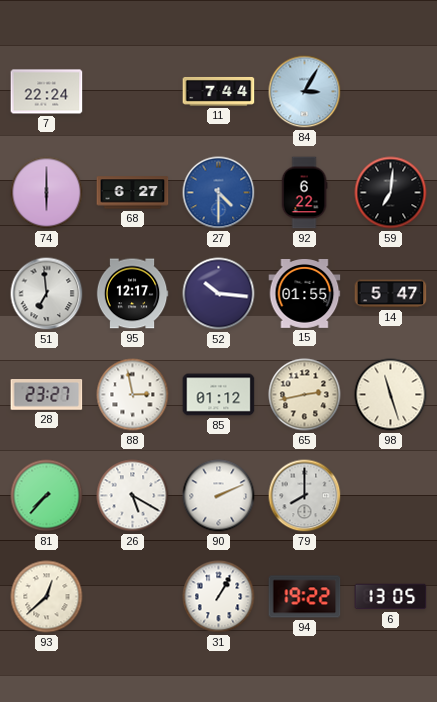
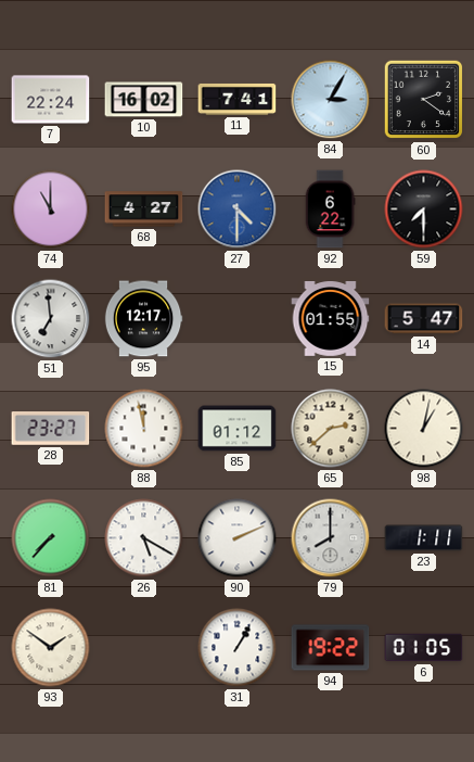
10: none -> 16:02
11: 7:44 -> 7:41
60: none -> 2:21
74: 6:00 -> 11:00
68: 6:27 -> 4:27
59: 7:01 -> 7:30
52: 10:16 -> none
88: 2:58 -> 11:58
65: 2:43 -> 2:38
98: 11:27 -> 1:02
23: none -> 1:11
93: 12:38 -> 1:51
6: 13:05 -> 01:05
